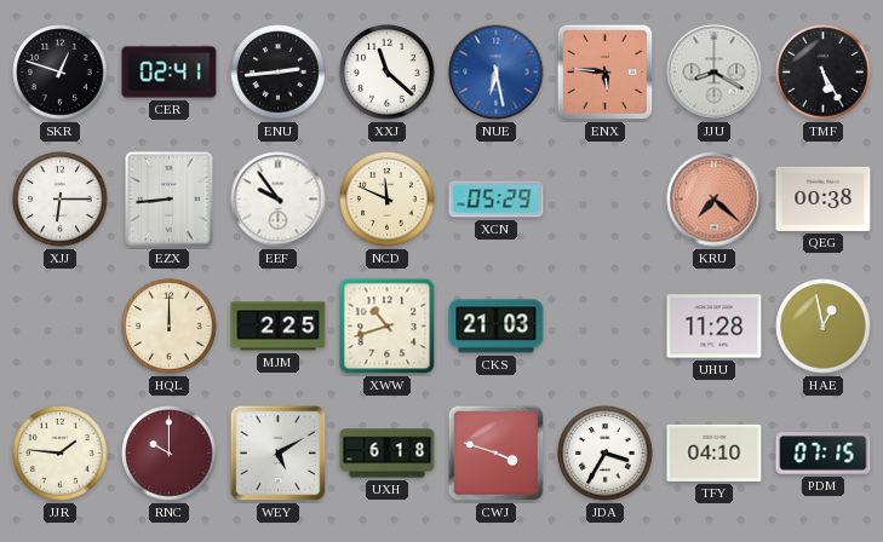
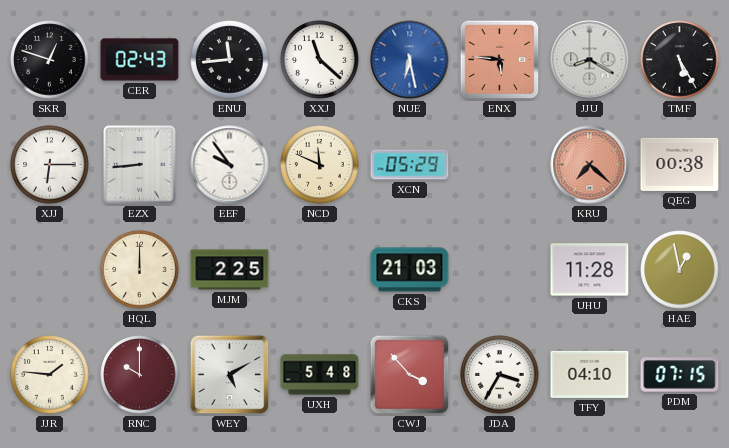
CER: 02:41 -> 02:43
ENU: 2:44 -> 11:44
XWW: 10:42 -> none
UXH: 6:18 -> 5:48
CWJ: 3:48 -> 3:53
